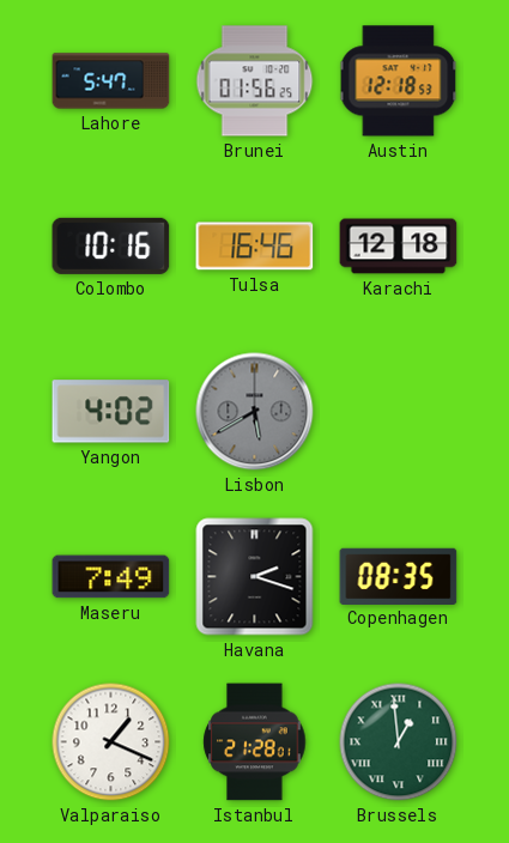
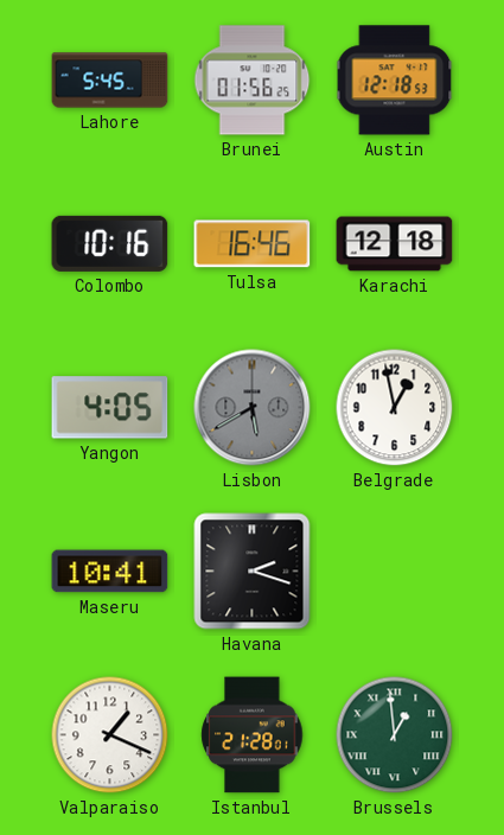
Lahore: 5:47 -> 5:45
Yangon: 4:02 -> 4:05
Belgrade: none -> 12:58
Maseru: 7:49 -> 10:41
Copenhagen: 08:35 -> none
